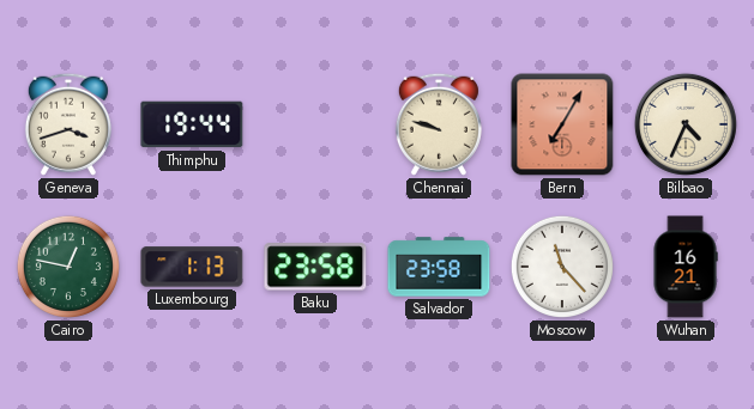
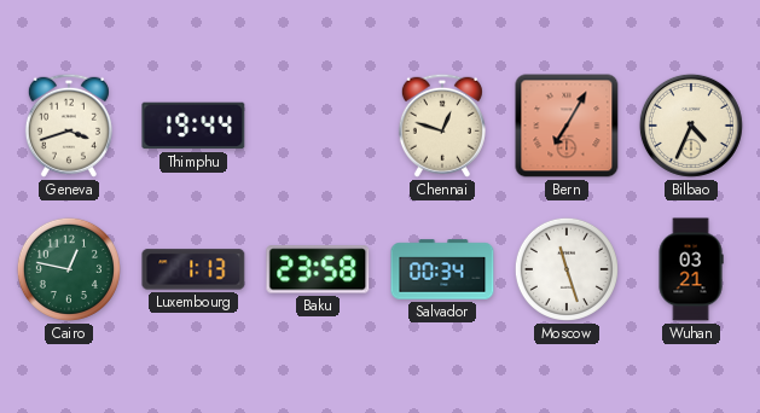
Chennai: 9:48 -> 12:48
Salvador: 23:58 -> 00:34
Moscow: 11:23 -> 11:27
Wuhan: 16:21 -> 03:21
